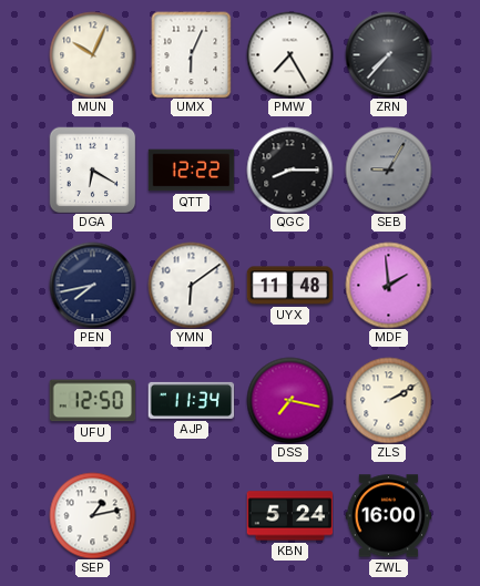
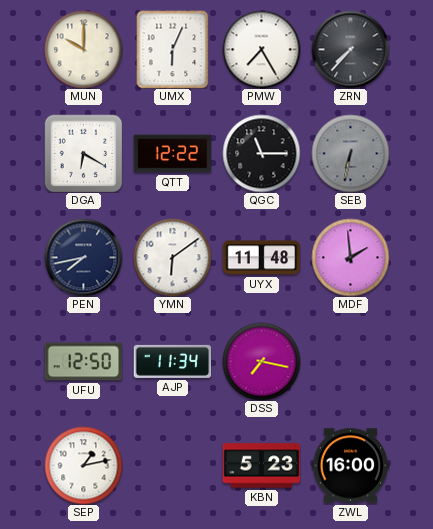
MUN: 10:04 -> 10:00
QGC: 8:15 -> 11:15
SEB: 9:05 -> 6:32
ZLS: 2:10 -> none
KBN: 5:24 -> 5:23
